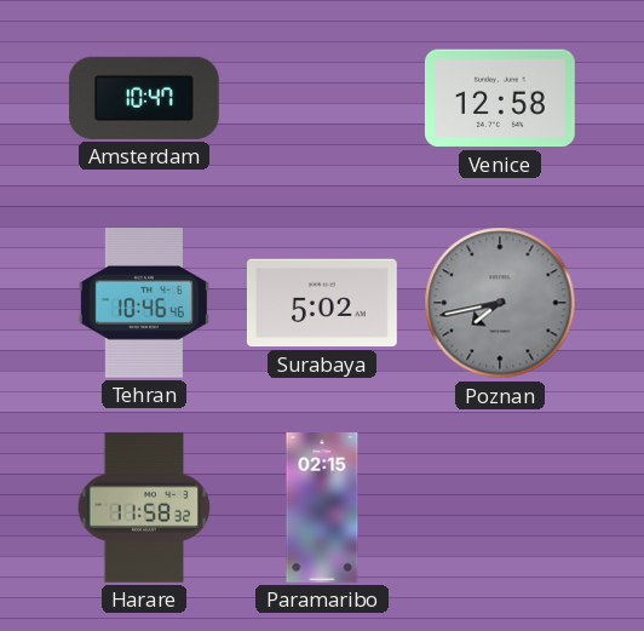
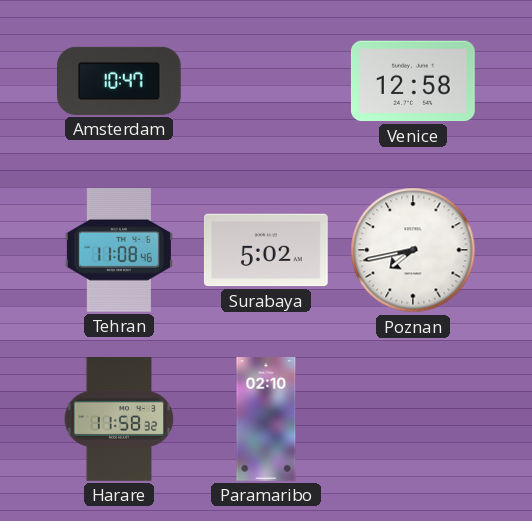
Tehran: 10:46 -> 11:08
Poznan dial: grey -> white
Paramaribo: 02:15 -> 02:10
